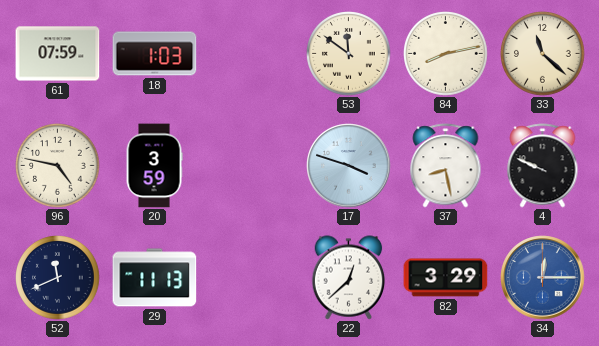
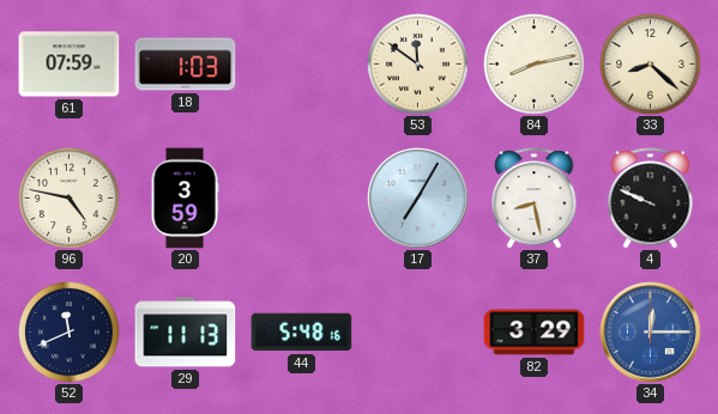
33: 11:22 -> 8:22
17: 3:48 -> 7:05
44: none -> 5:48
22: 12:38 -> none
